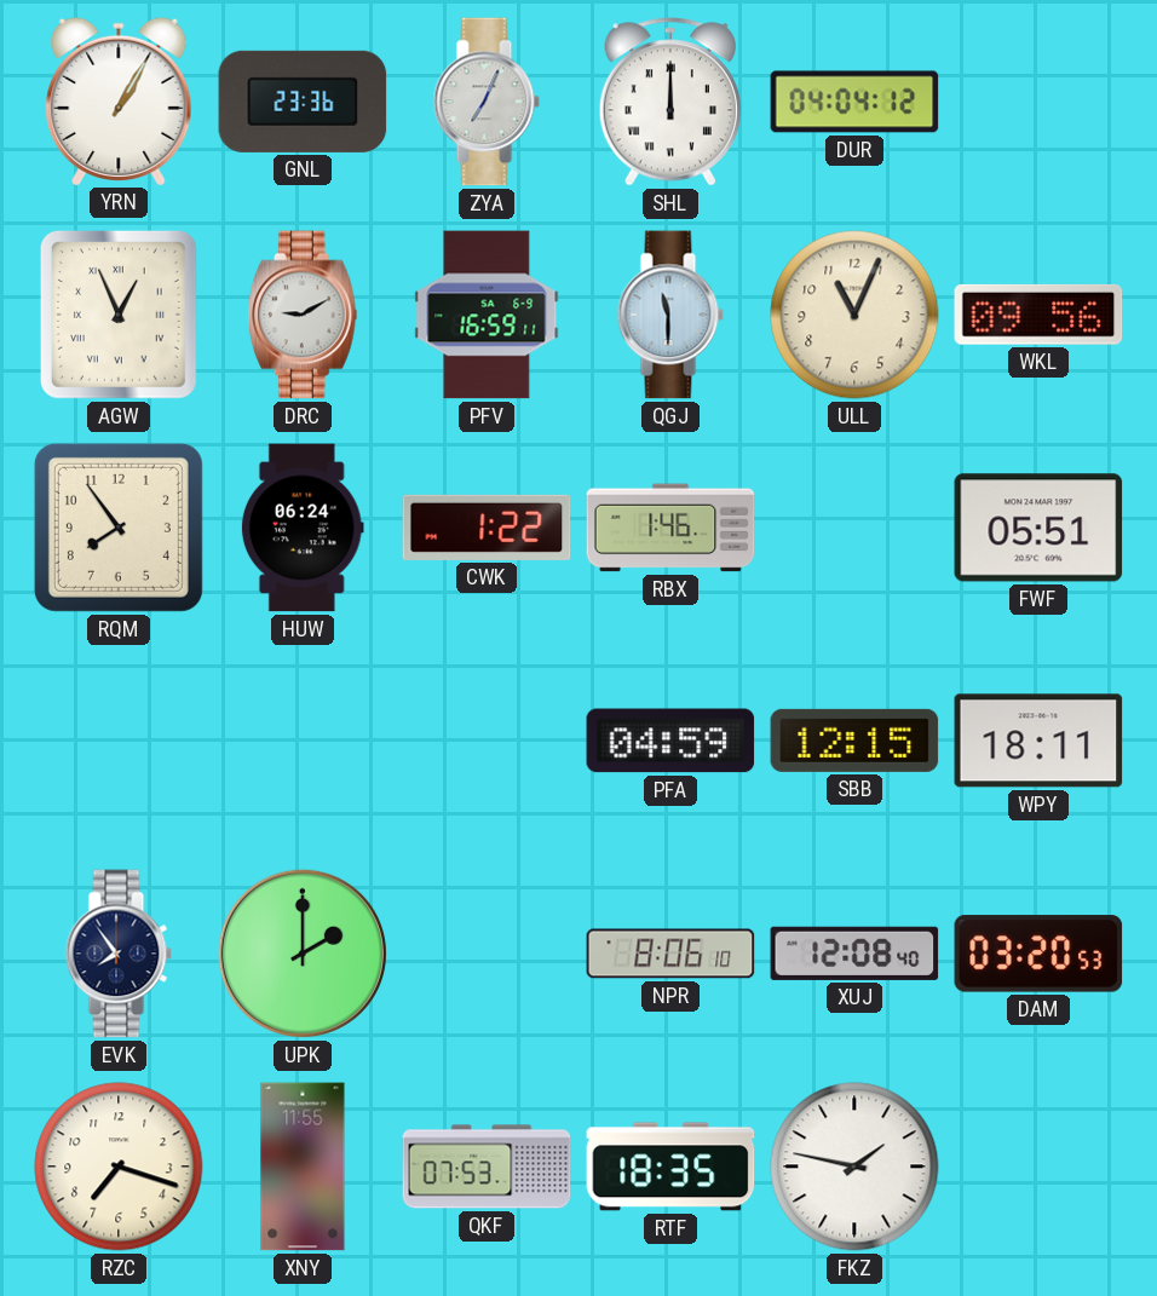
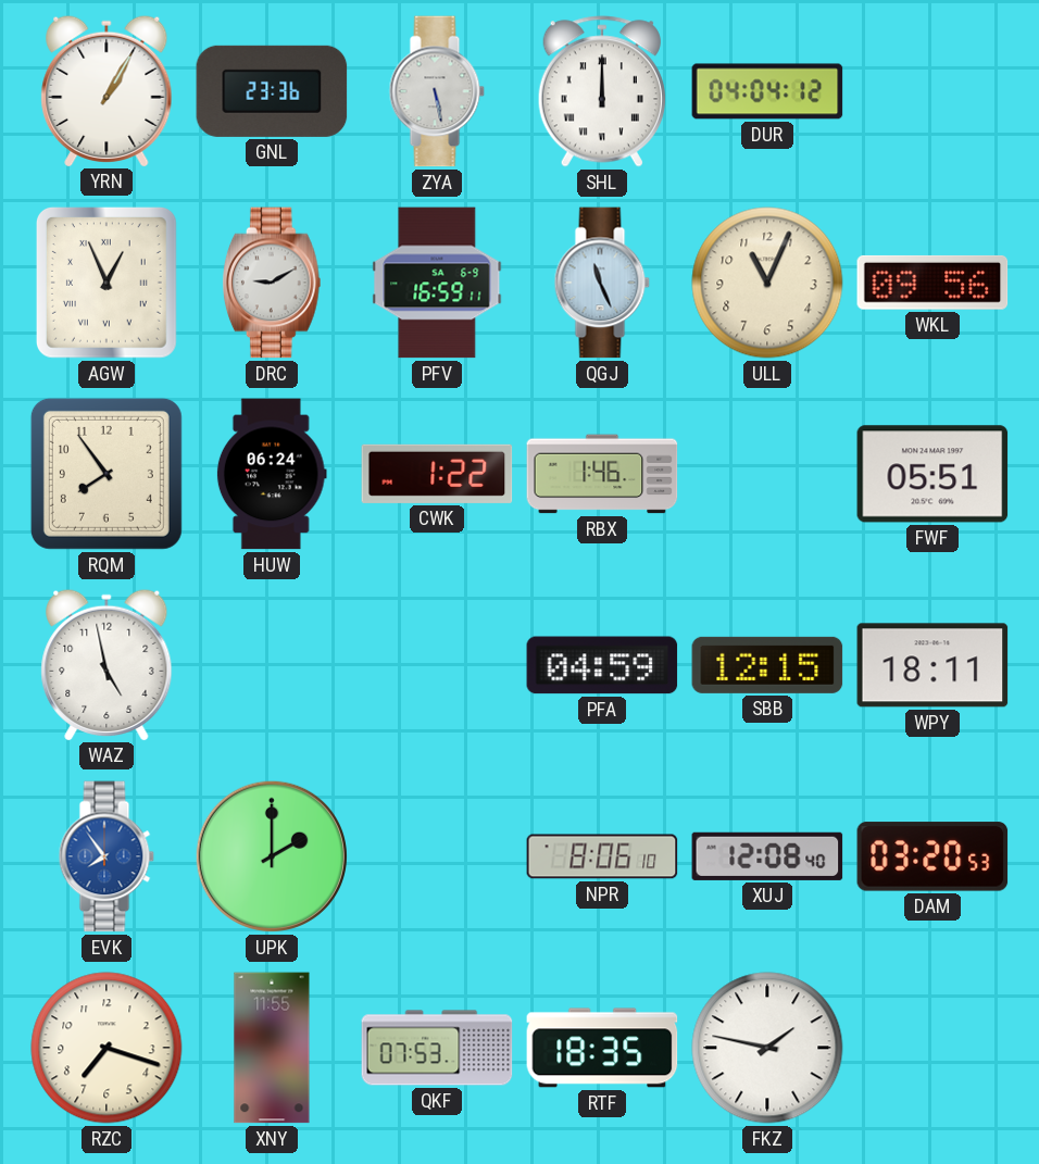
ZYA: 7:04 -> 5:28
QGJ: 11:30 -> 11:26
WAZ: none -> 4:58
EVK dial: navy -> blue
